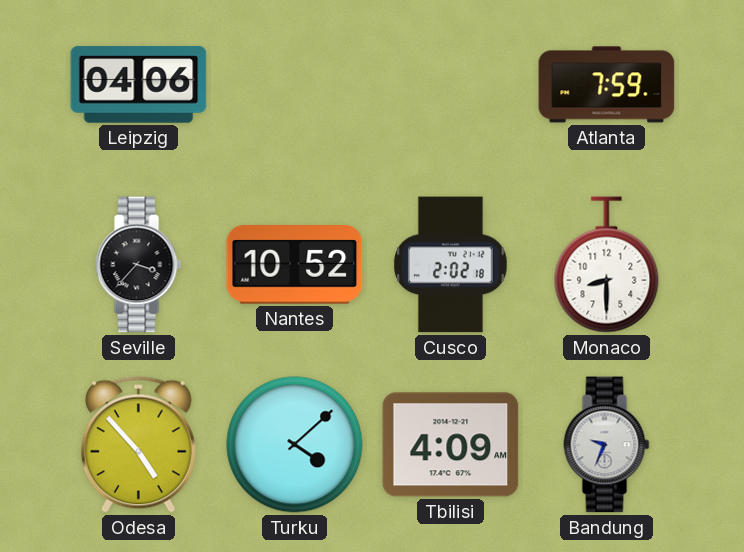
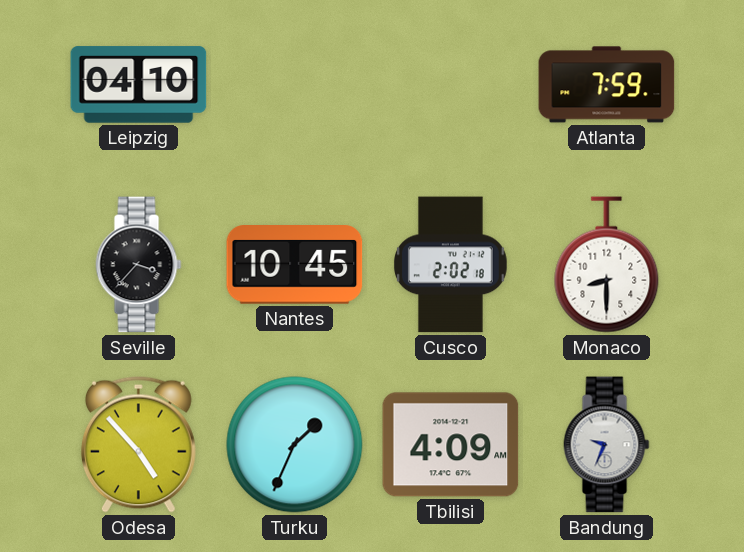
Leipzig: 04:06 -> 04:10
Nantes: 10:52 -> 10:45
Turku: 4:08 -> 1:34
